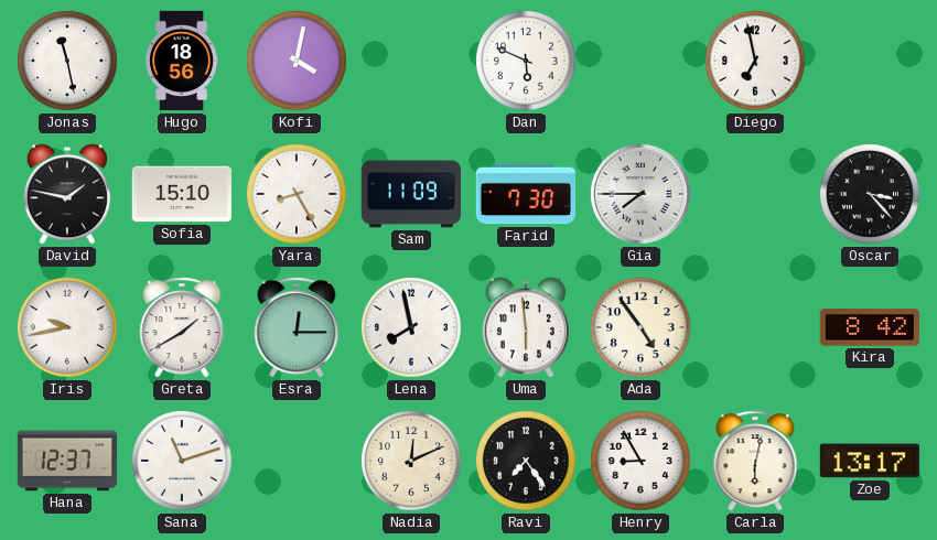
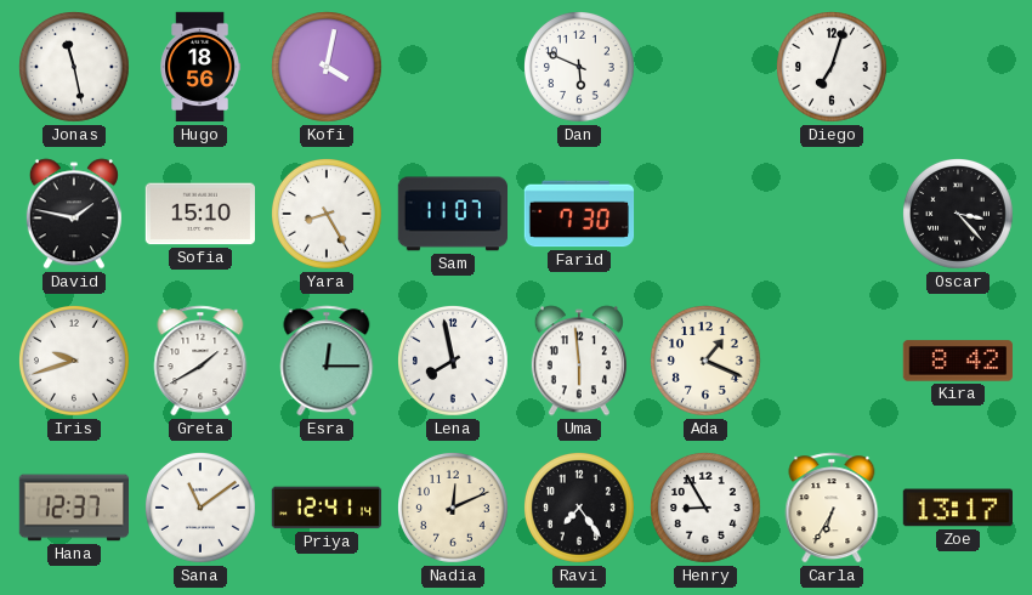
Diego: 6:58 -> 7:03
Sam: 11:09 -> 11:07
Gia: 7:45 -> none
Iris: 9:43 -> 9:42
Ada: 4:54 -> 1:19
Sana: 11:12 -> 11:09
Priya: none -> 12:41
Carla: 6:02 -> 6:35
